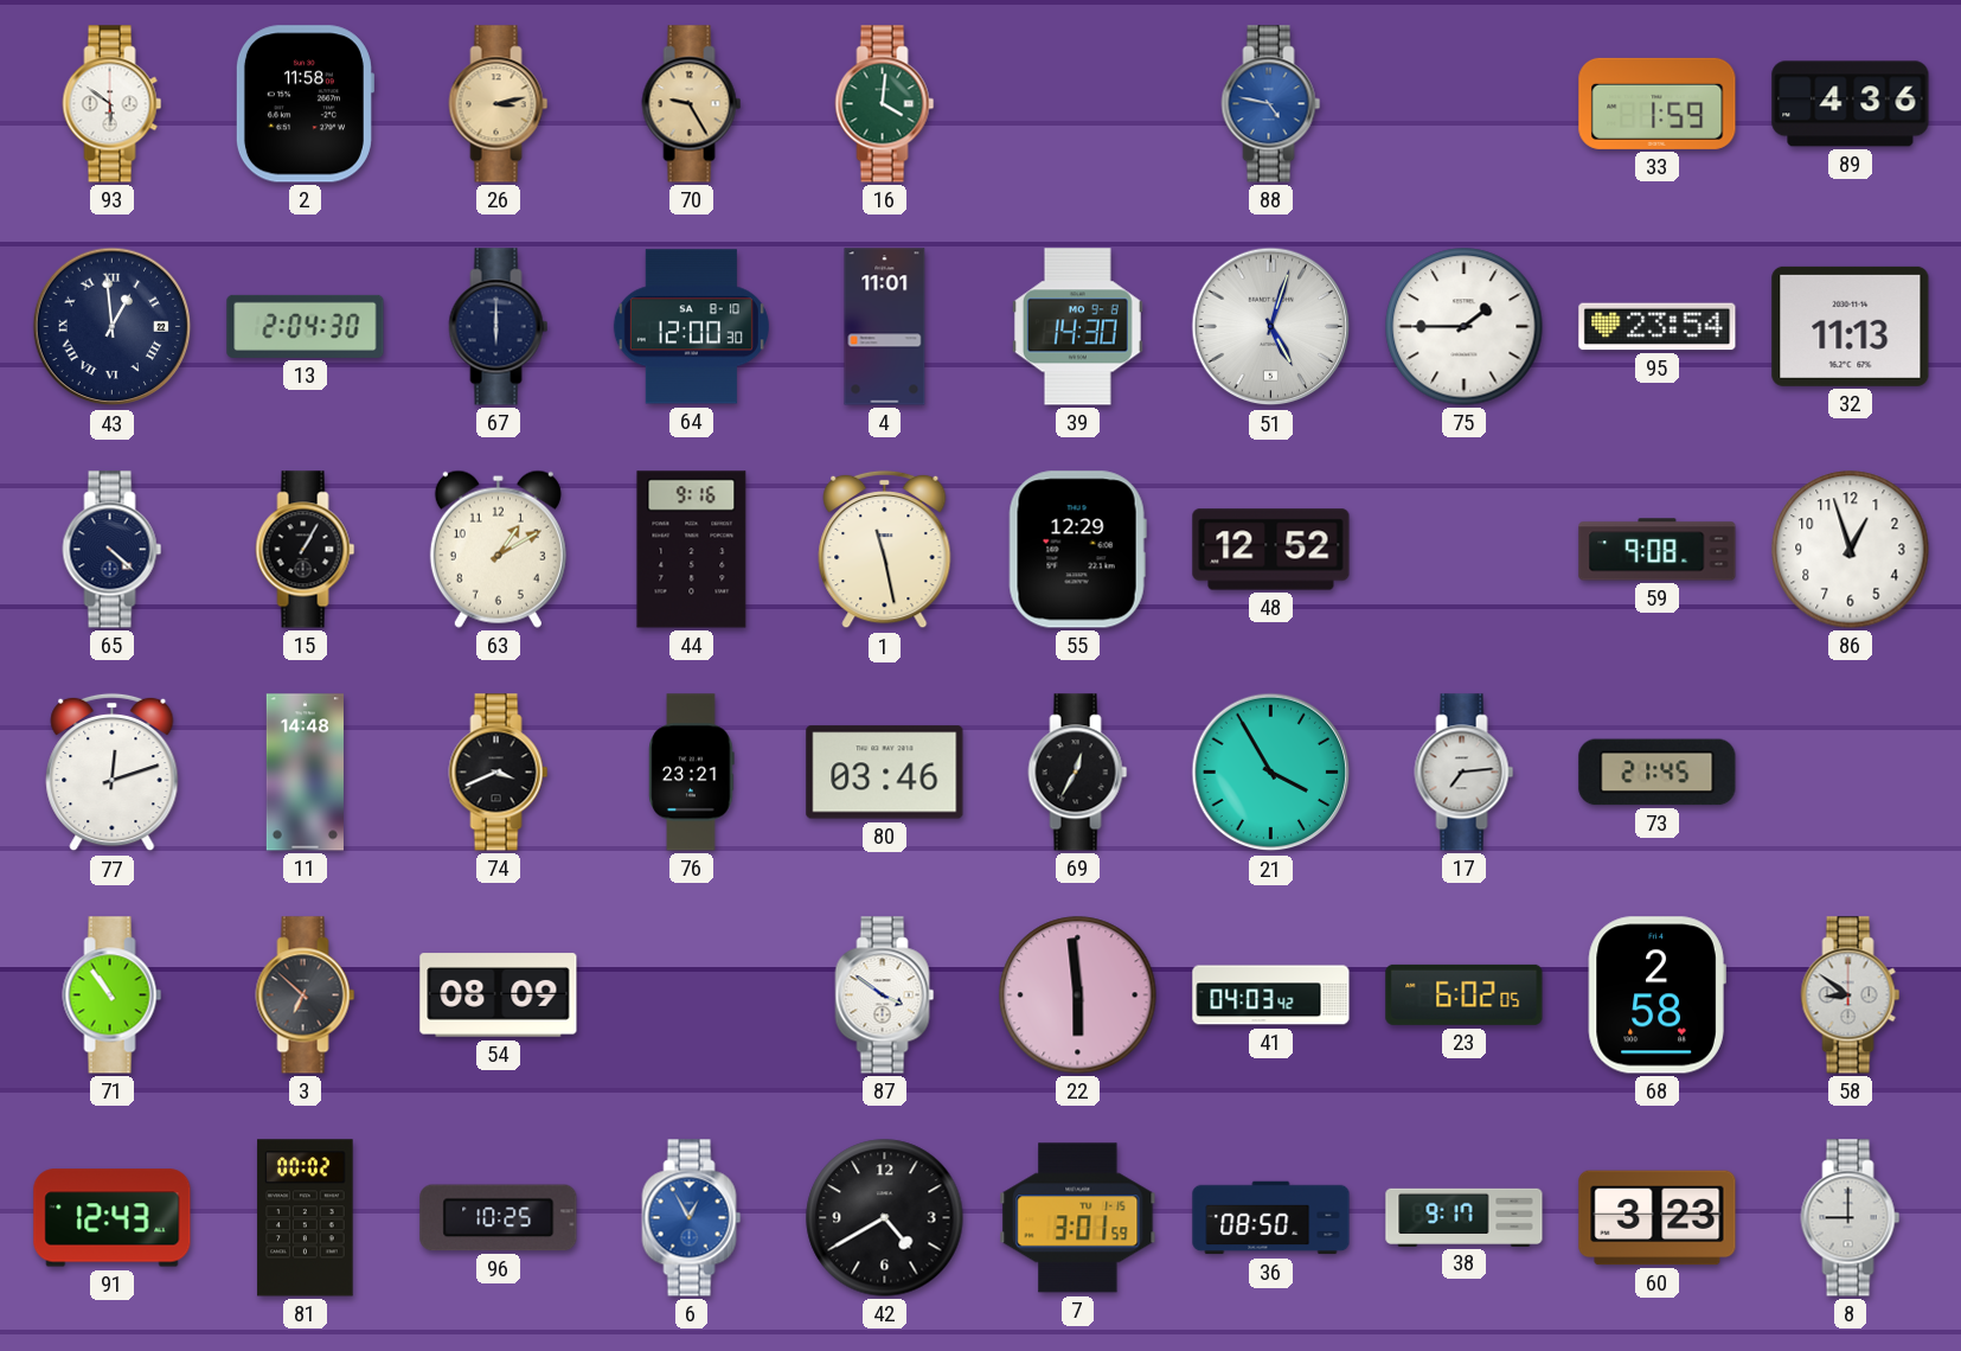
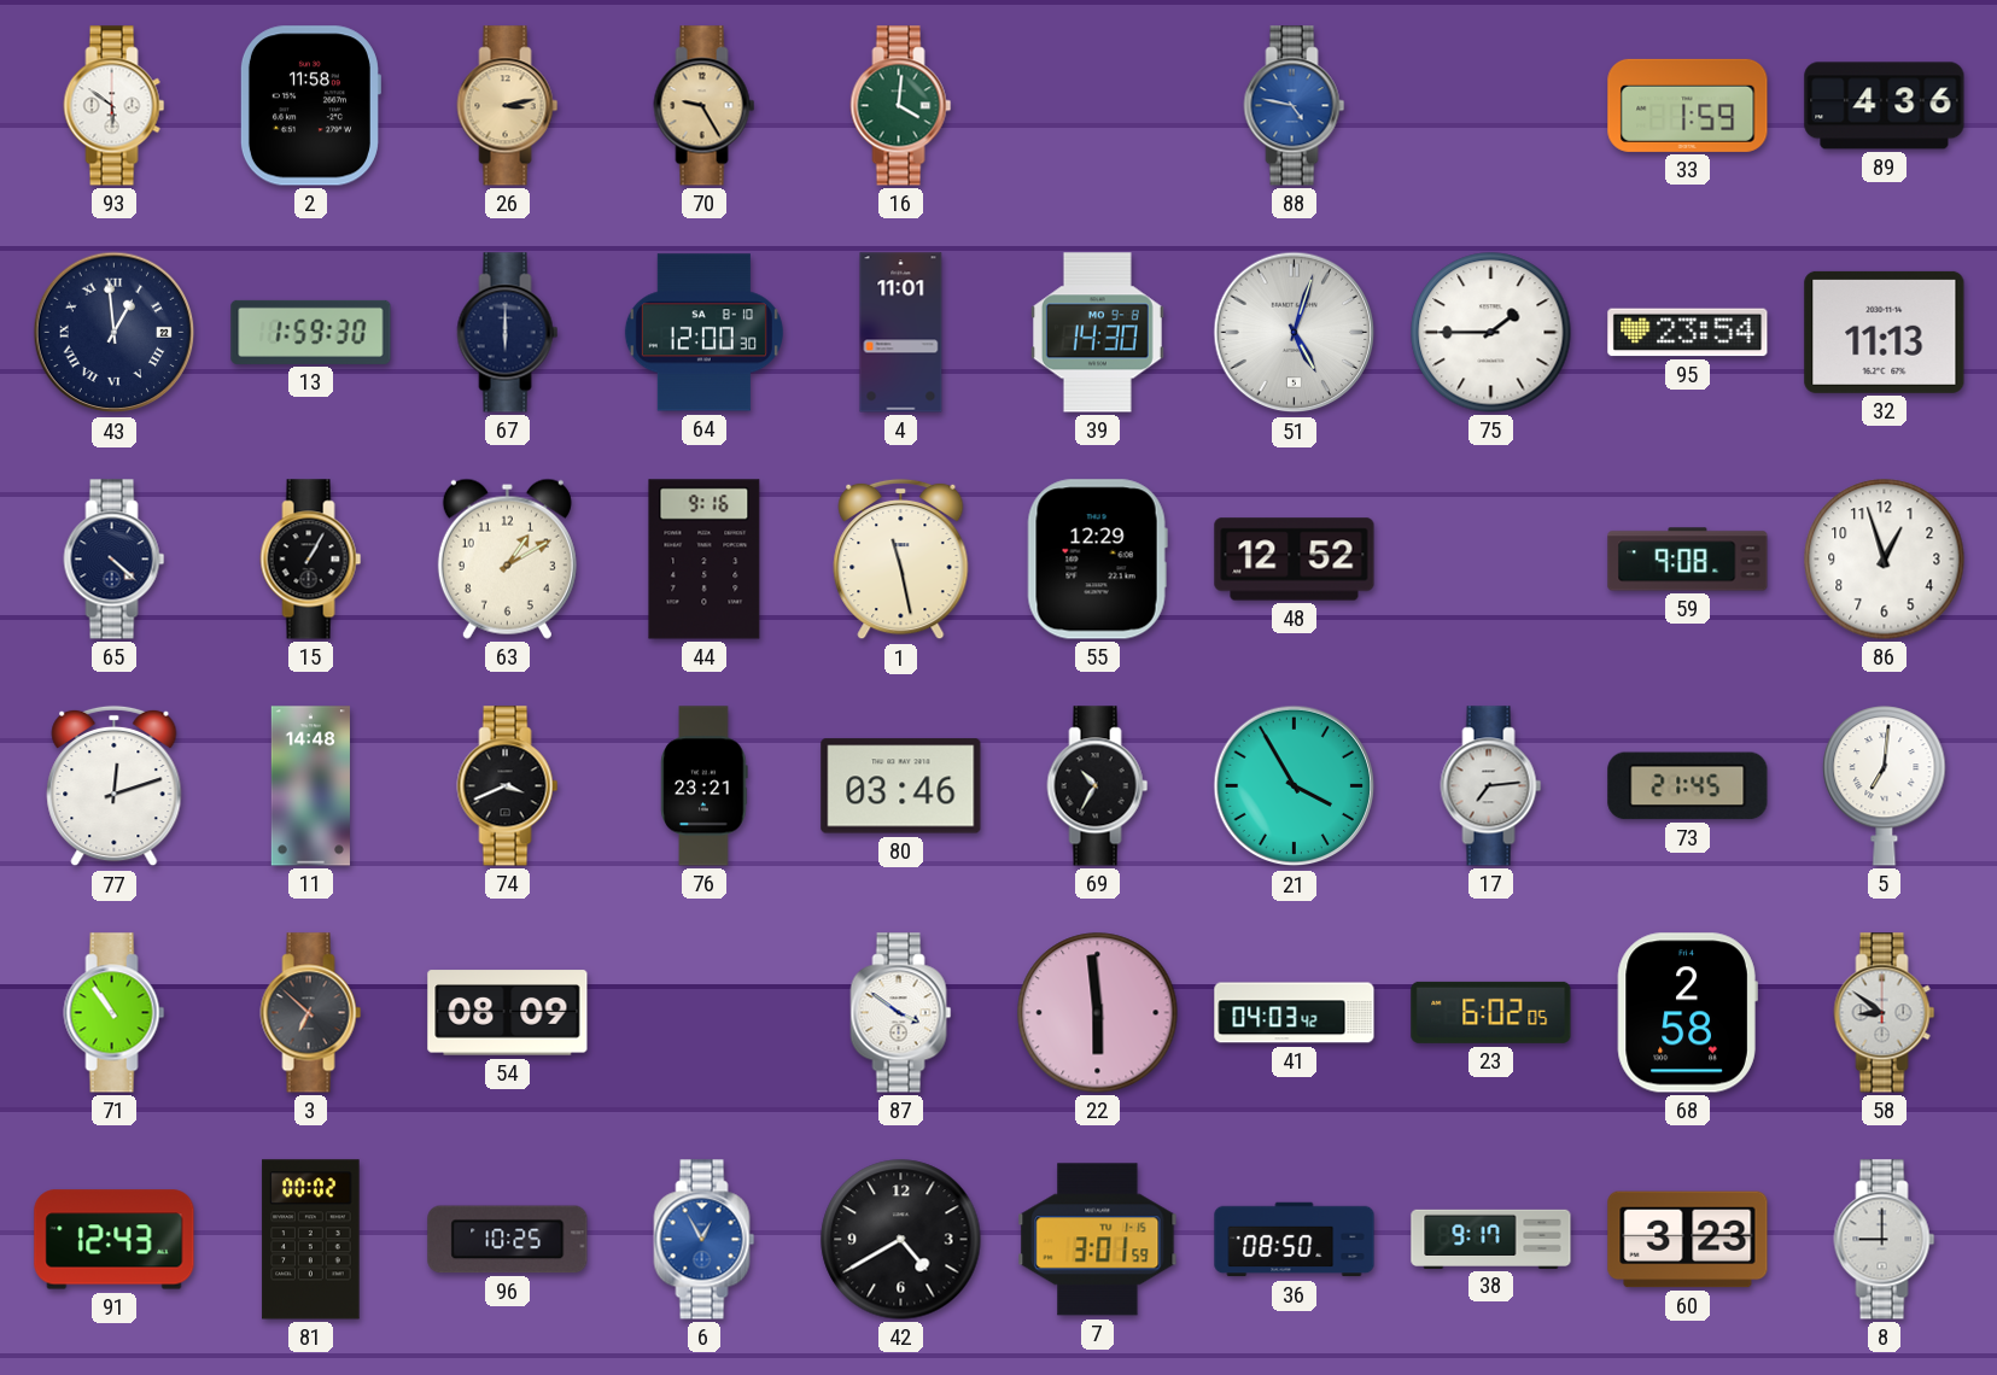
13: 2:04 -> 1:59
69: 12:35 -> 10:35
5: none -> 7:01
